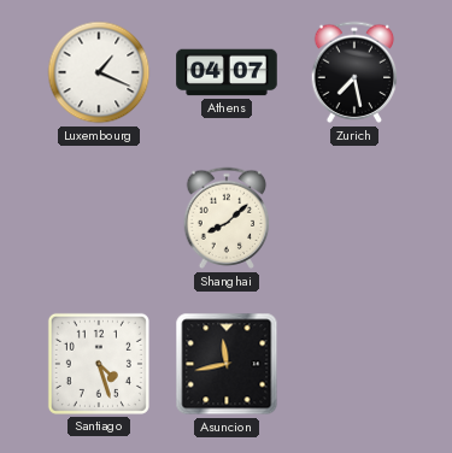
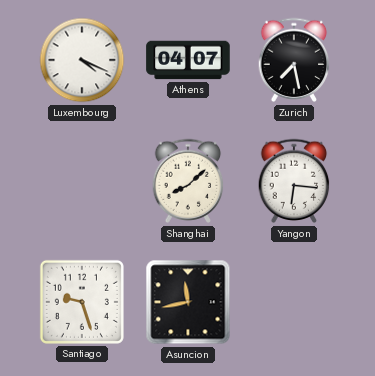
Luxembourg: 1:19 -> 4:19
Yangon: none -> 6:16
Santiago: 4:27 -> 9:27
